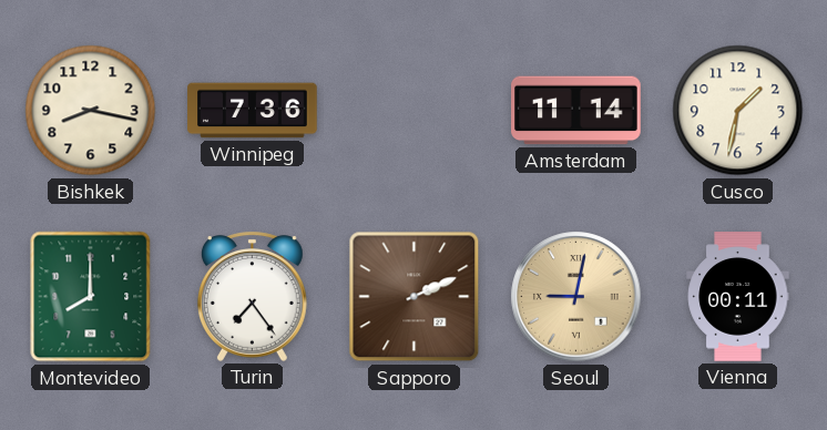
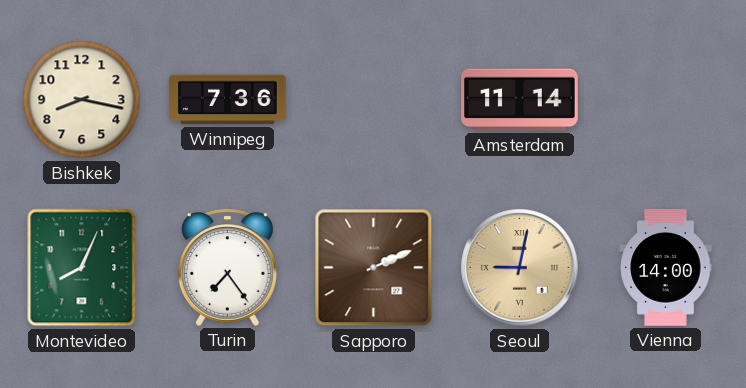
Cusco: 1:32 -> none
Montevideo: 8:00 -> 8:04
Vienna: 00:11 -> 14:00
